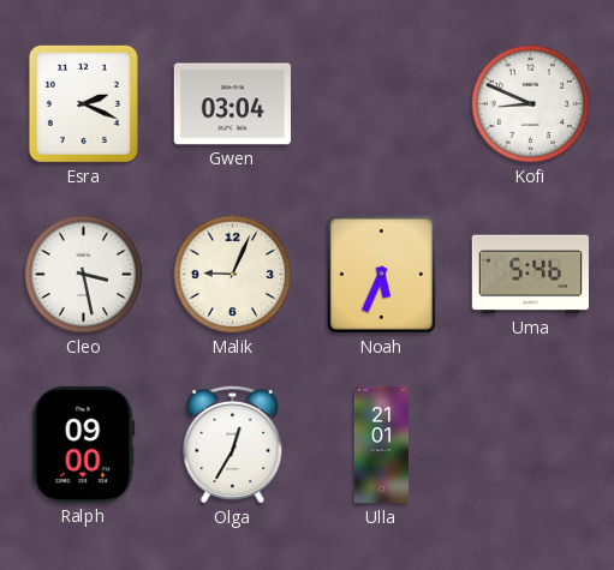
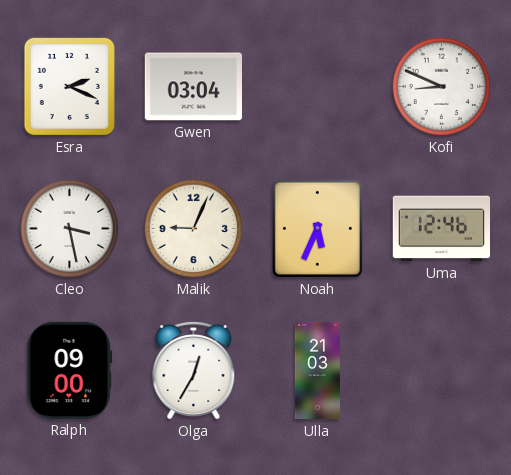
Uma: 5:46 -> 12:46
Ulla: 21:01 -> 21:03
